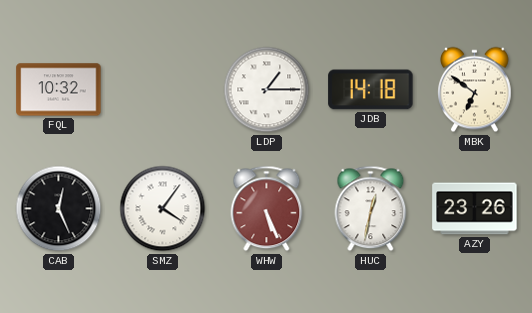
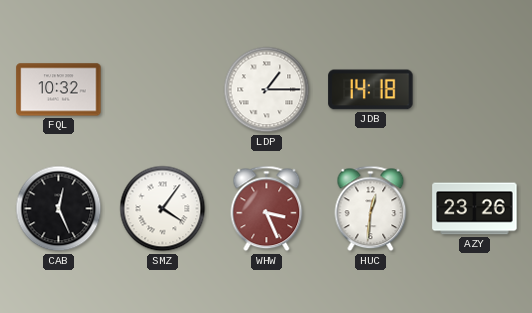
MBK: 6:51 -> none
WHW: 5:26 -> 3:26
HUC: 12:32 -> 12:31
